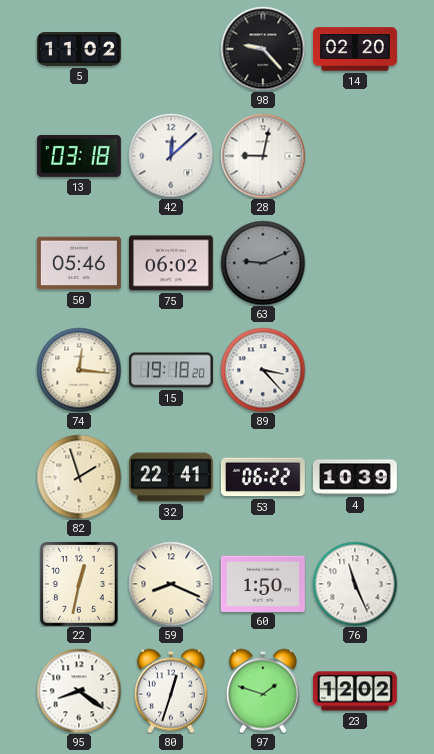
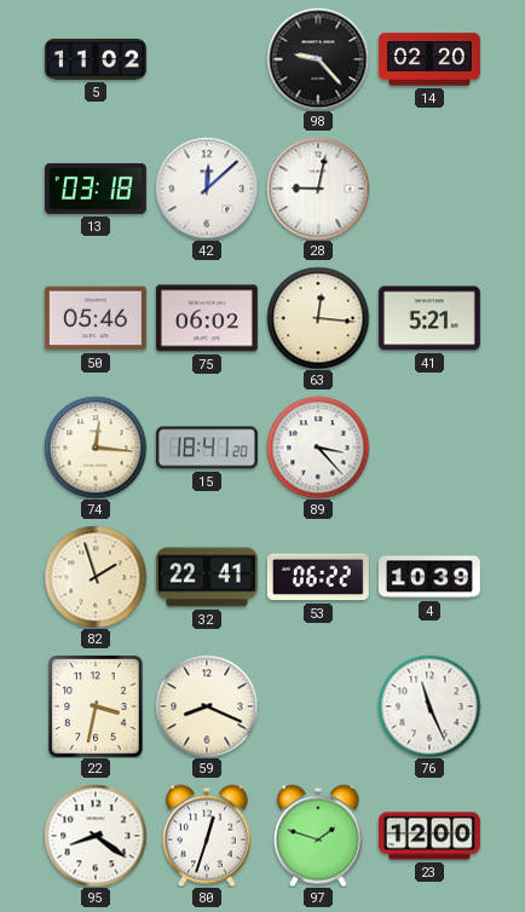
63: 9:11 -> 12:16
63 dial: grey -> cream
41: none -> 5:21
15: 19:18 -> 18:41
22: 12:32 -> 3:32
60: 1:50 -> none
23: 12:02 -> 12:00
